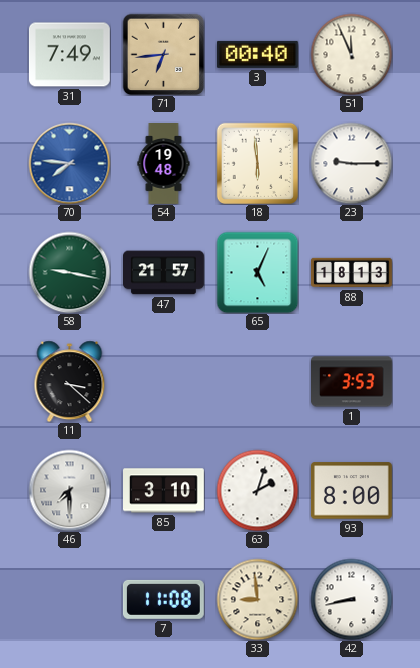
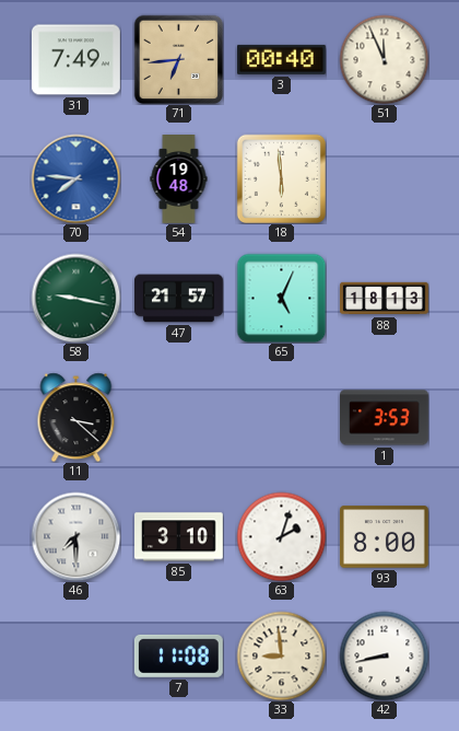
23: 9:15 -> none
